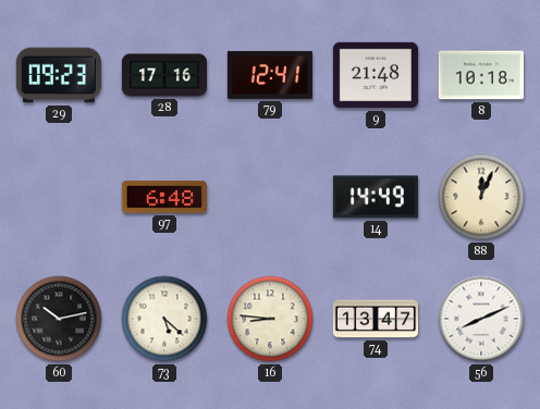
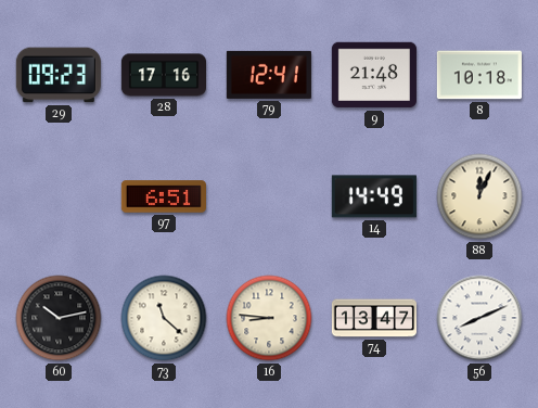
97: 6:48 -> 6:51
73: 5:22 -> 11:22
